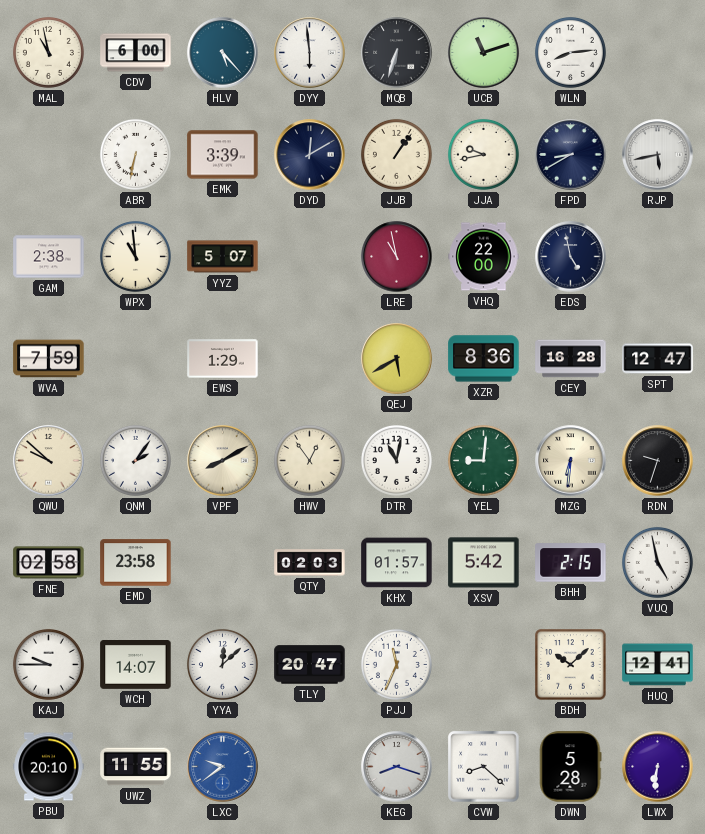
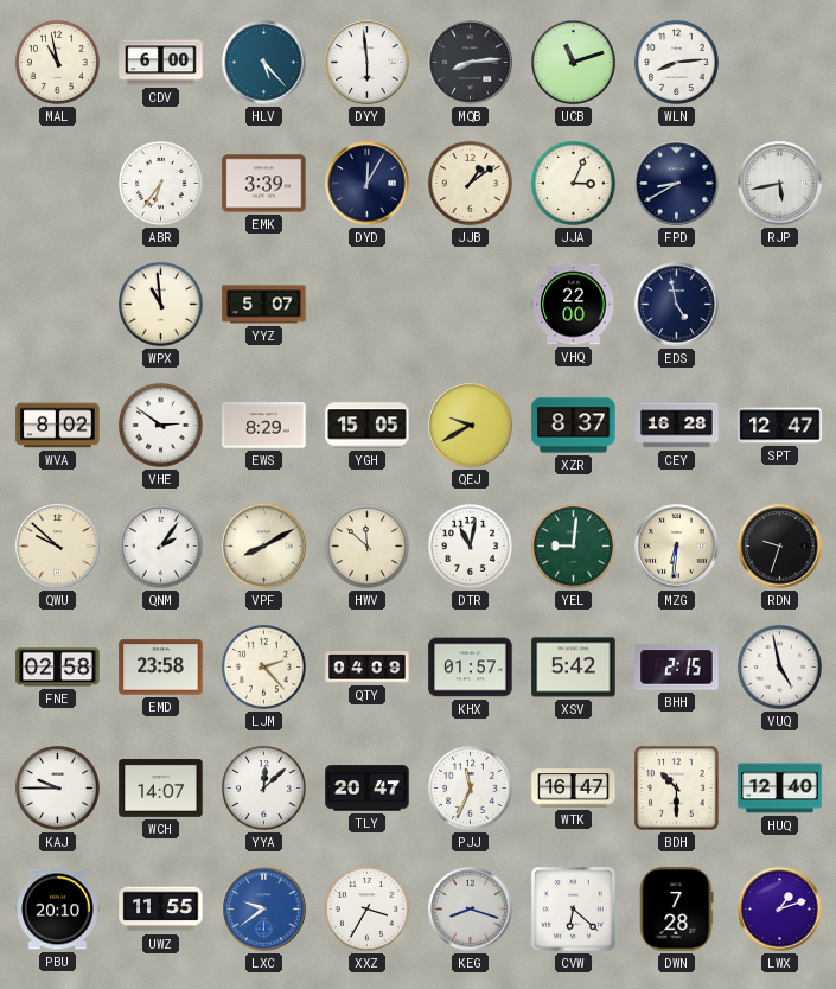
MQB: 6:33 -> 8:14
ABR: 6:32 -> 6:36
DYD: 12:10 -> 12:05
JJB: 1:06 -> 1:09
JJA: 9:43 -> 3:04
GAM: 2:38 -> none
LRE: 10:58 -> none
WVA: 7:59 -> 8:02
VHE: none -> 2:51
EWS: 1:29 -> 8:29
YGH: none -> 15:05
QEJ: 5:40 -> 9:40
XZR: 8:36 -> 8:37
HWV: 12:54 -> 11:52
LJM: none -> 2:23
QTY: 02:03 -> 04:09
WTK: none -> 16:47
BDH: 10:08 -> 10:30
HUQ: 12:41 -> 12:40
XXZ: none -> 3:35
CVW: 8:22 -> 6:22
DWN: 5:28 -> 7:28
LWX: 6:31 -> 1:12
